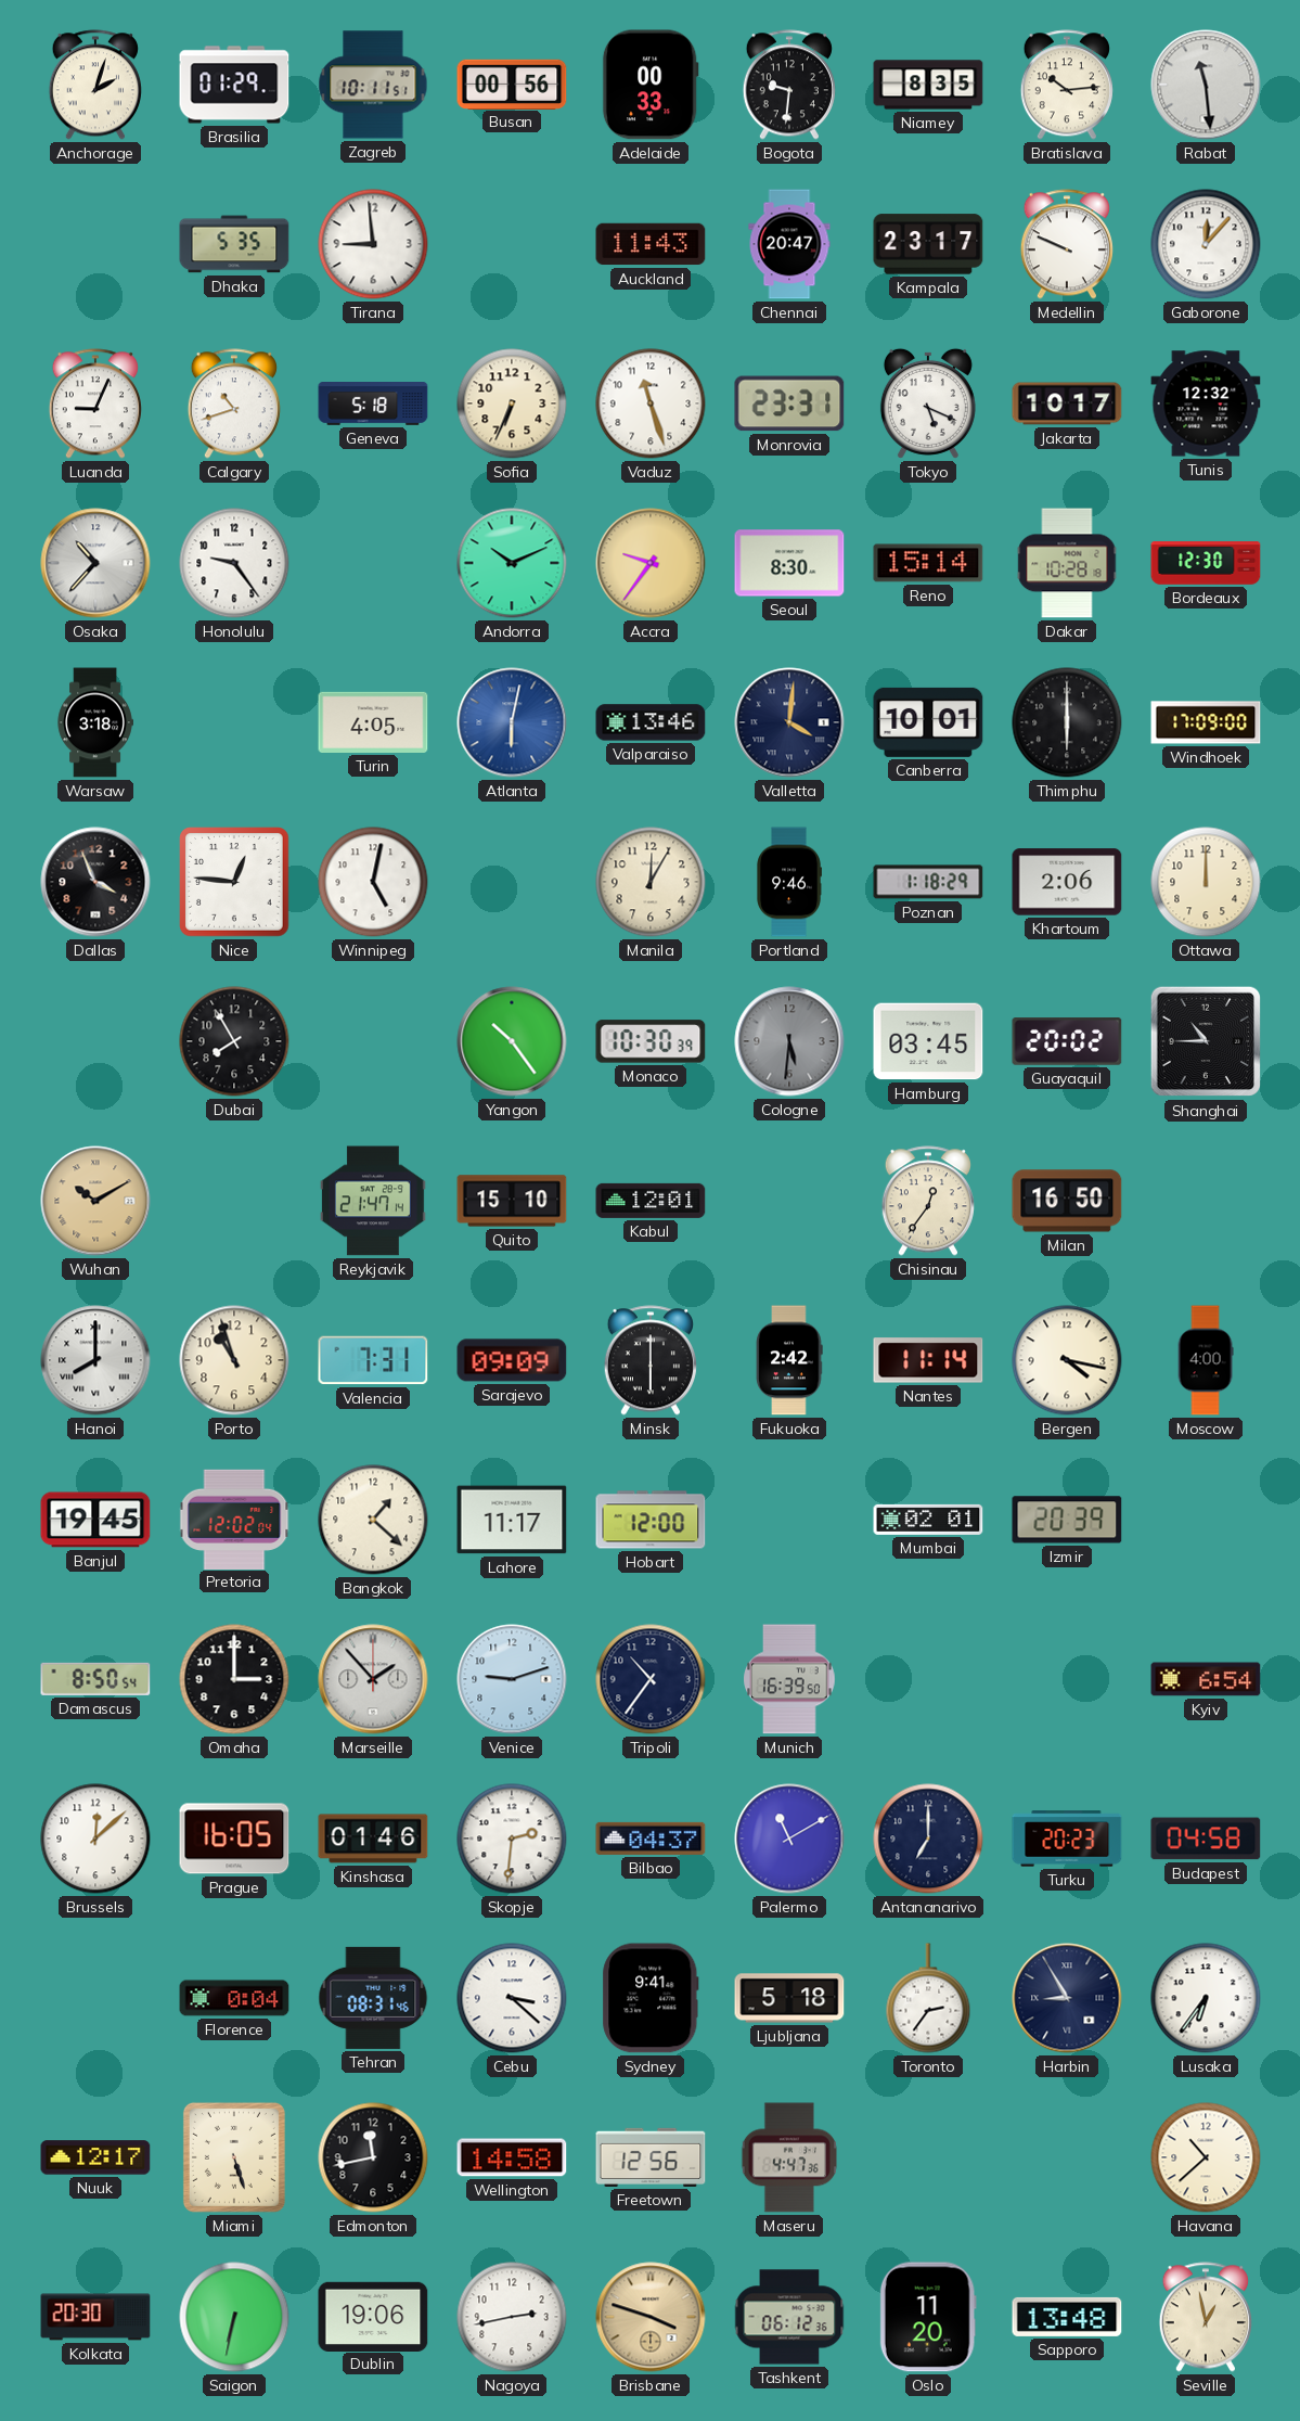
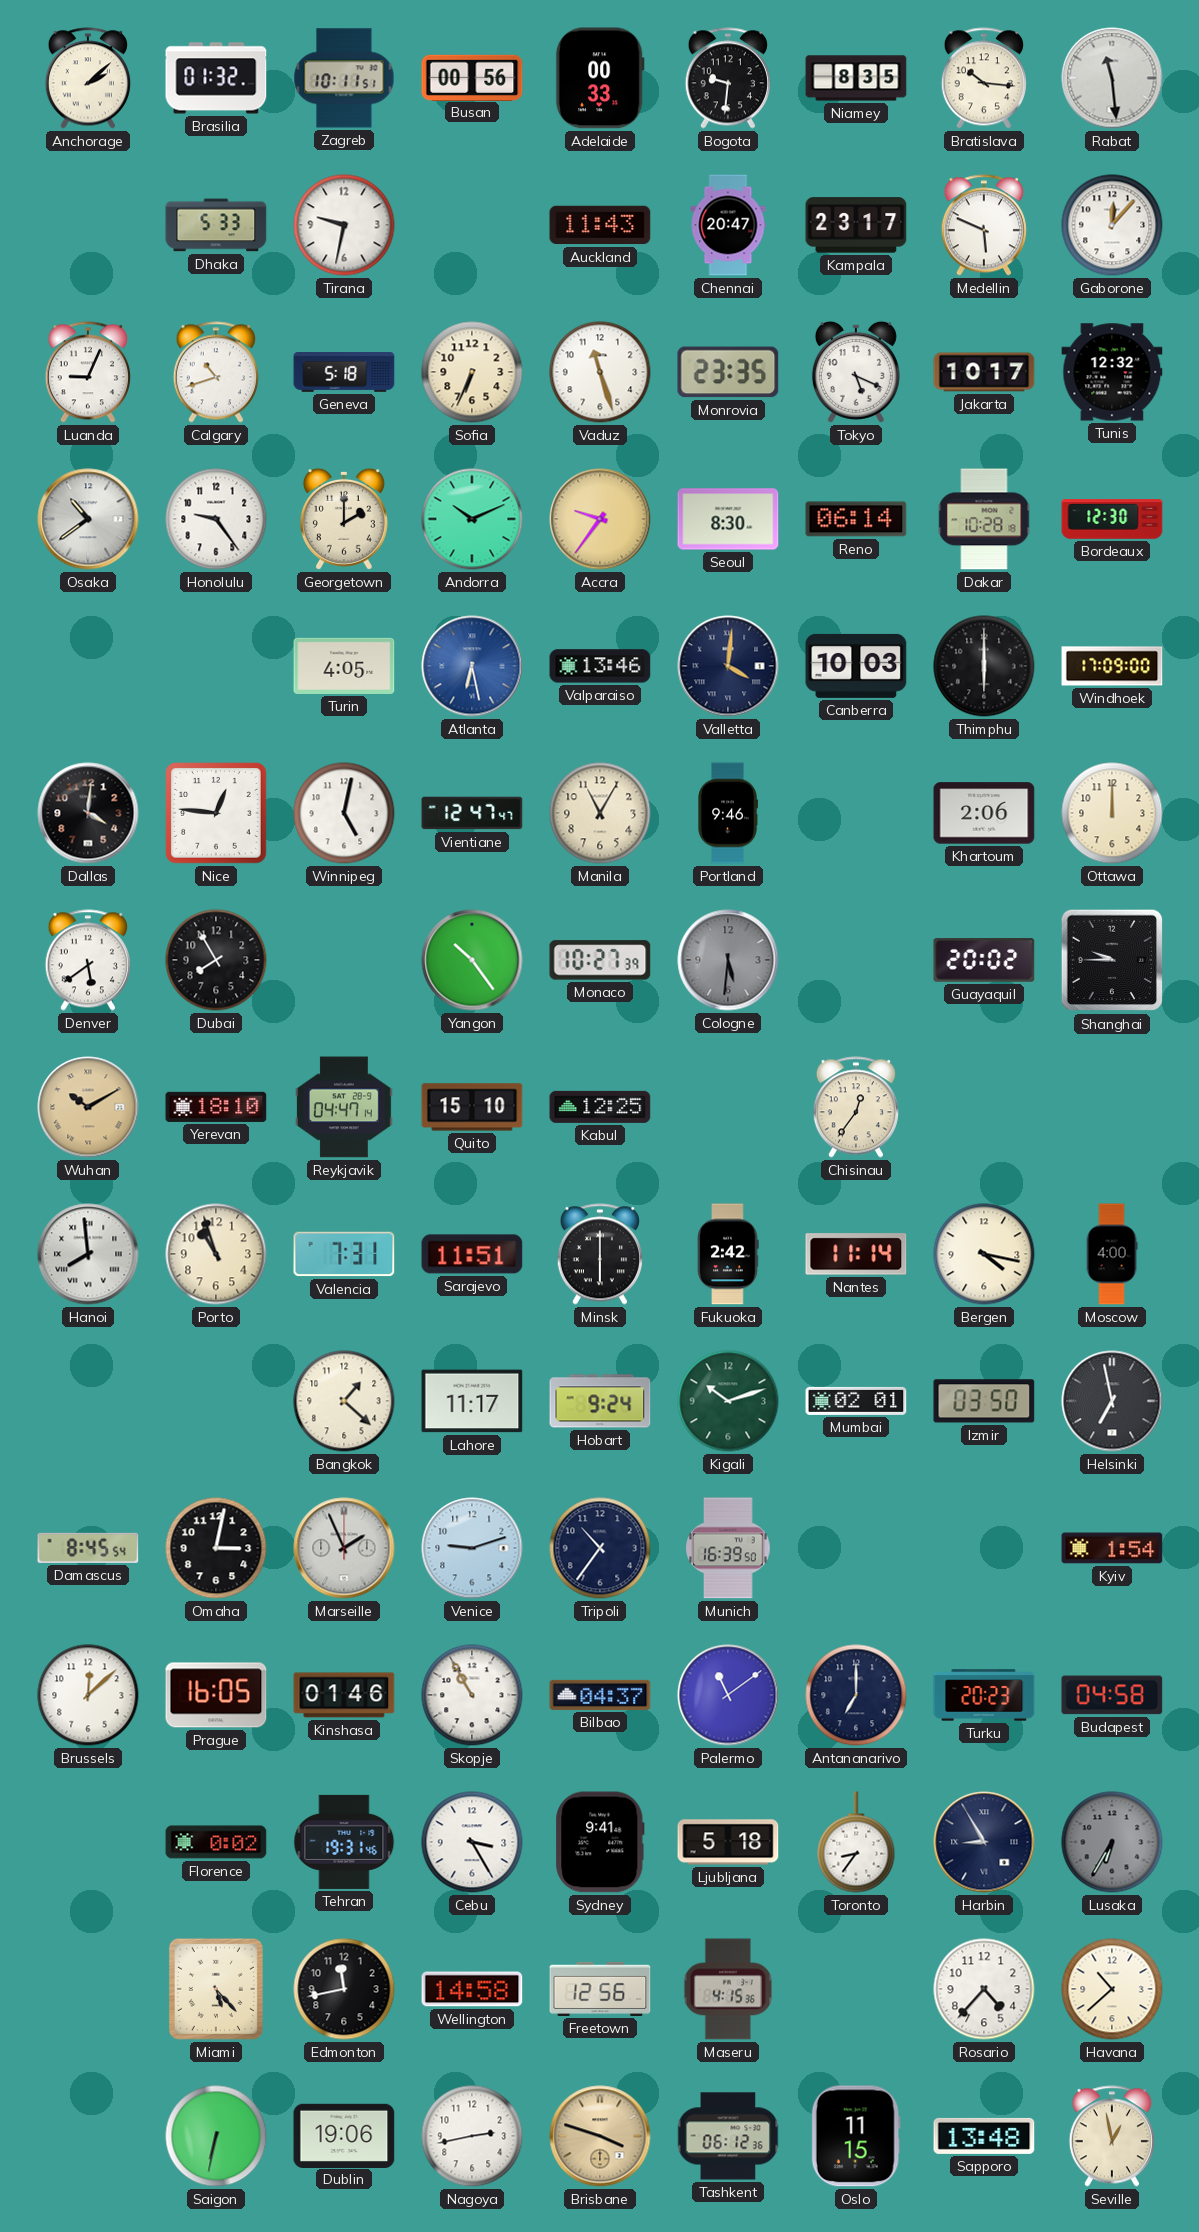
Anchorage: 2:03 -> 2:08
Brasilia: 01:29 -> 01:32
Bratislava: 10:14 -> 10:16
Dhaka: 5:35 -> 5:33
Tirana: 8:59 -> 9:32
Medellin: 9:49 -> 5:49
Monrovia: 23:31 -> 23:35
Osaka: 10:37 -> 10:39
Georgetown: none -> 2:00
Reno: 15:14 -> 06:14
Warsaw: 3:18 -> none
Atlanta: 6:02 -> 6:28
Canberra: 10:01 -> 10:03
Dallas: 3:56 -> 4:01
Vientiane: none -> 12:47
Manila: 12:05 -> 11:05
Poznan: 1:18 -> none
Denver: none -> 5:39
Monaco: 10:30 -> 10:27
Hamburg: 03:45 -> none
Shanghai: 10:45 -> 9:45
Yerevan: none -> 18:10
Reykjavik: 21:47 -> 04:47
Kabul: 12:01 -> 12:25
Milan: 16:50 -> none
Hanoi: 8:00 -> 7:59
Sarajevo: 09:09 -> 11:51
Banjul: 19:45 -> none
Pretoria: 12:02 -> none
Hobart: 12:00 -> 9:24
Kigali: none -> 10:12
Izmir: 20:39 -> 03:50
Helsinki: none -> 6:58
Damascus: 8:50 -> 8:45
Omaha: 3:00 -> 3:02
Marseille: 1:53 -> 1:56
Kyiv: 6:54 -> 1:54
Skopje: 2:31 -> 10:55
Palermo: 11:10 -> 11:09
Florence: 0:04 -> 0:02
Tehran: 08:31 -> 19:31
Cebu: 3:22 -> 3:25
Toronto: 2:36 -> 8:36
Lusaka: 6:36 -> 6:35
Lusaka dial: white -> grey
Nuuk: 12:17 -> none
Miami: 5:27 -> 5:23
Maseru: 4:47 -> 4:15
Rosario: none -> 4:37
Kolkata: 20:30 -> none
Oslo: 11:20 -> 11:15
